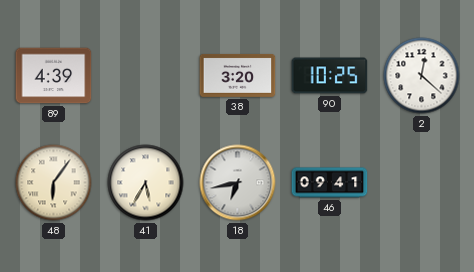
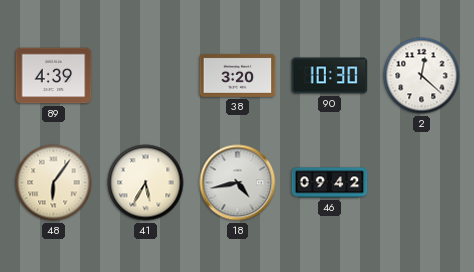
90: 10:25 -> 10:30
18: 6:43 -> 4:43
46: 09:41 -> 09:42
